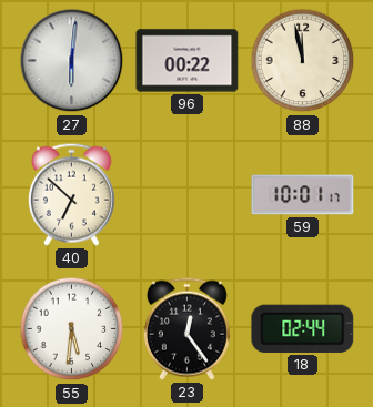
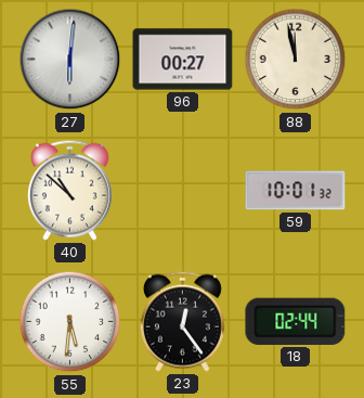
96: 00:22 -> 00:27
40: 6:52 -> 10:52
59: 10:01:17 -> 10:01:32
